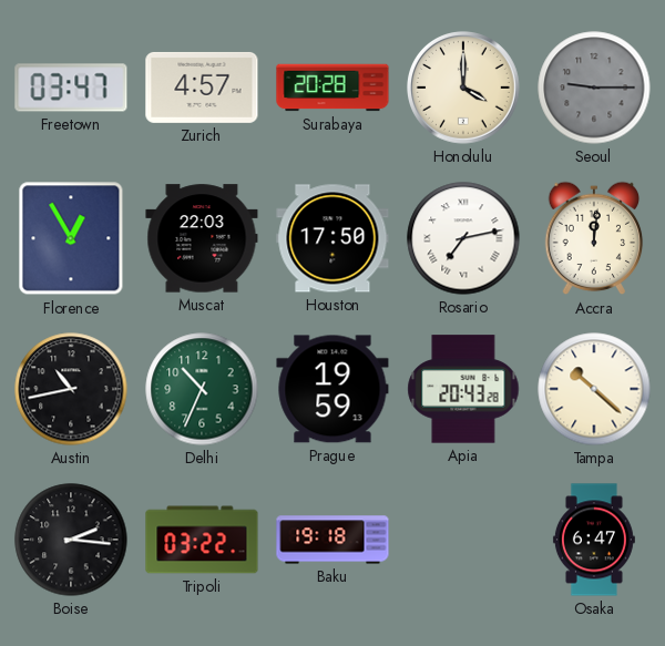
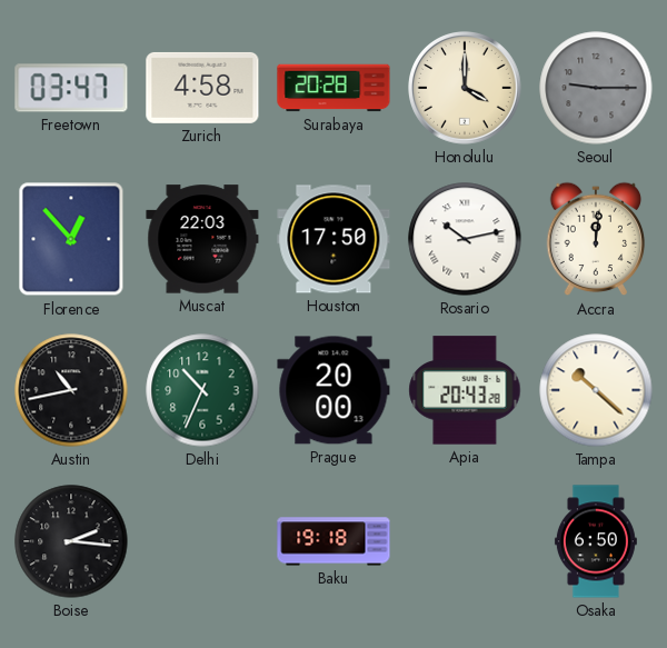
Zurich: 4:57 -> 4:58
Florence: 12:55 -> 12:53
Rosario: 7:13 -> 10:13
Prague: 19:59 -> 20:00
Tripoli: 03:22 -> none
Osaka: 6:47 -> 6:50
